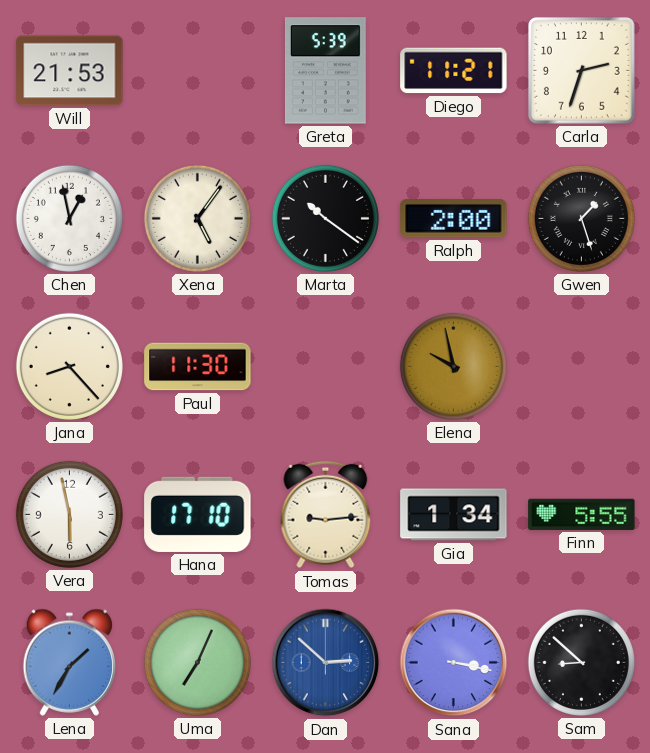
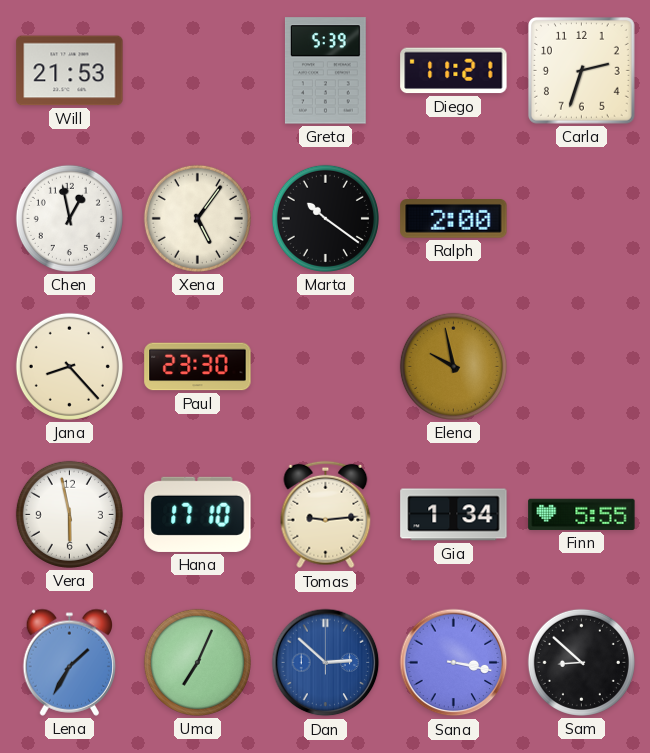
Gwen: 1:27 -> none
Paul: 11:30 -> 23:30
